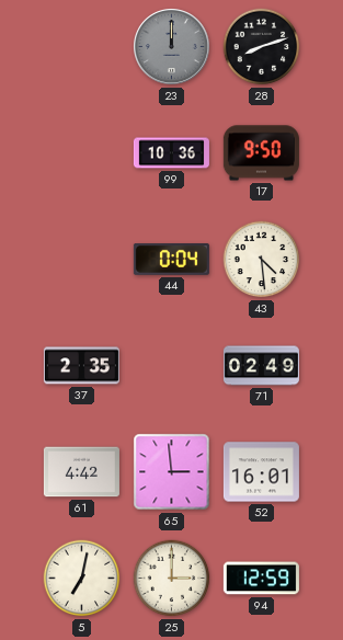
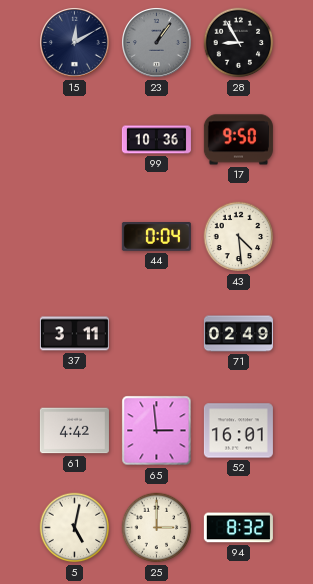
15: none -> 12:10
23: 12:00 -> 1:06
28: 8:12 -> 8:55
37: 2:35 -> 3:11
5: 7:02 -> 5:02
94: 12:59 -> 8:32
